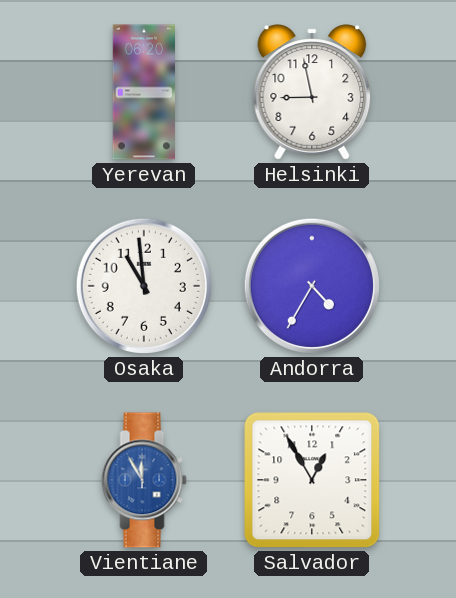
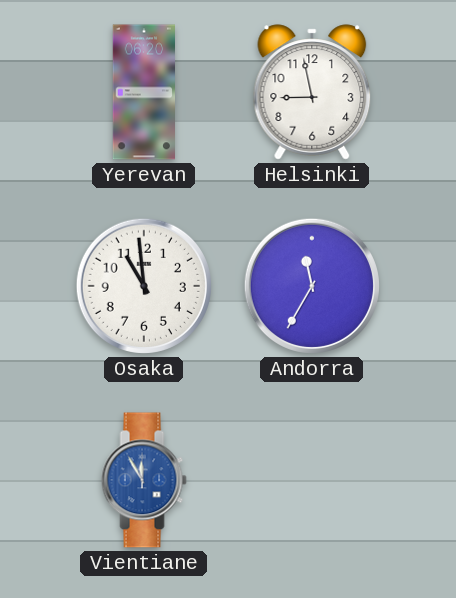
Andorra: 4:35 -> 11:35
Salvador: 12:55 -> none
